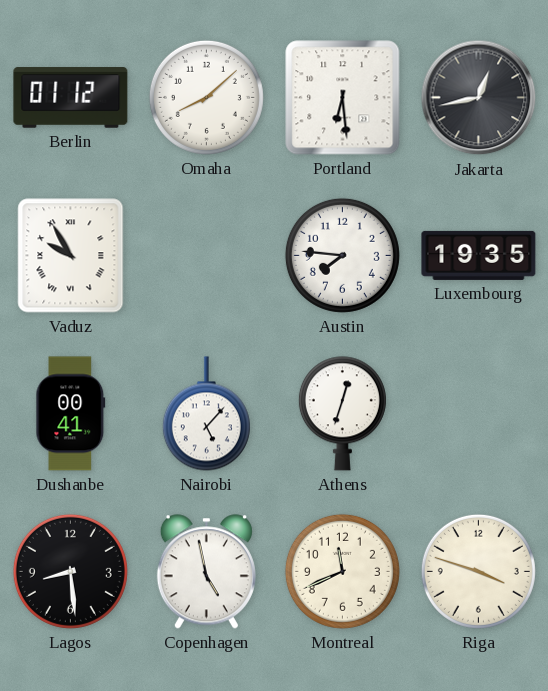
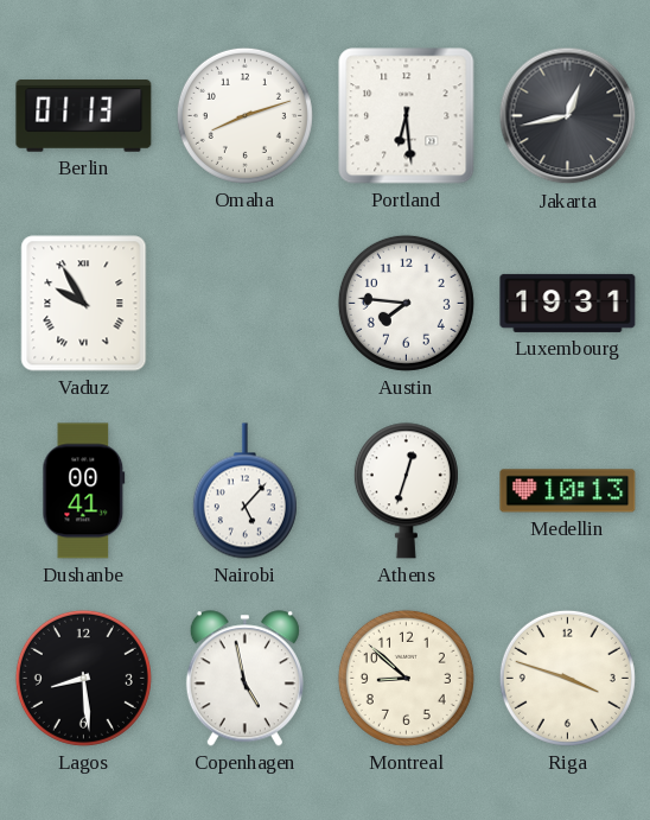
Berlin: 01:12 -> 01:13
Omaha: 8:08 -> 8:12
Luxembourg: 19:35 -> 19:31
Medellin: none -> 10:13
Montreal: 11:41 -> 8:52
